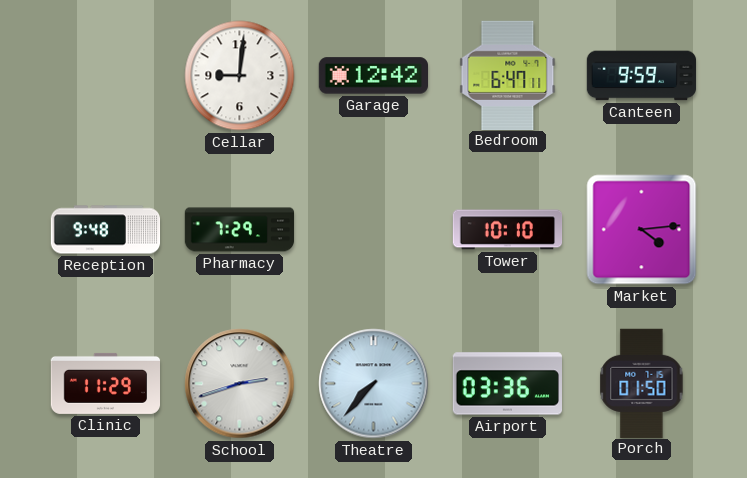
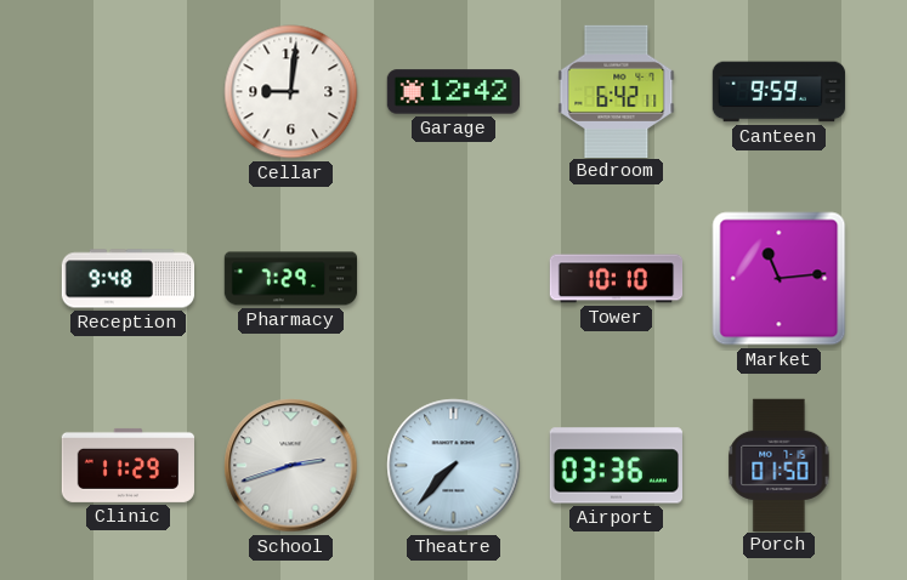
Bedroom: 6:47 -> 6:42
Market: 4:14 -> 11:14
